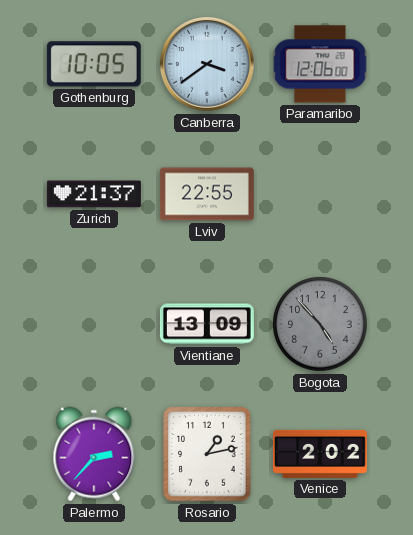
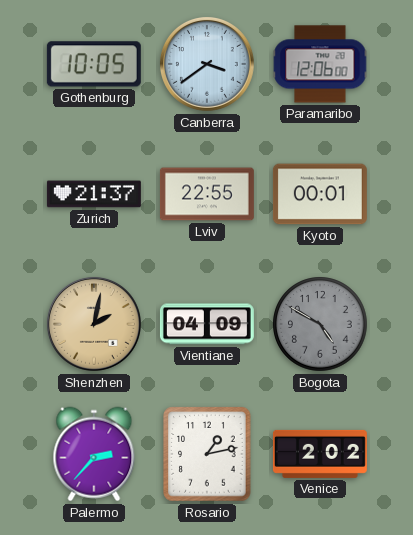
Kyoto: none -> 00:01
Shenzhen: none -> 2:02
Vientiane: 13:09 -> 04:09
Bogota: 4:53 -> 4:50
